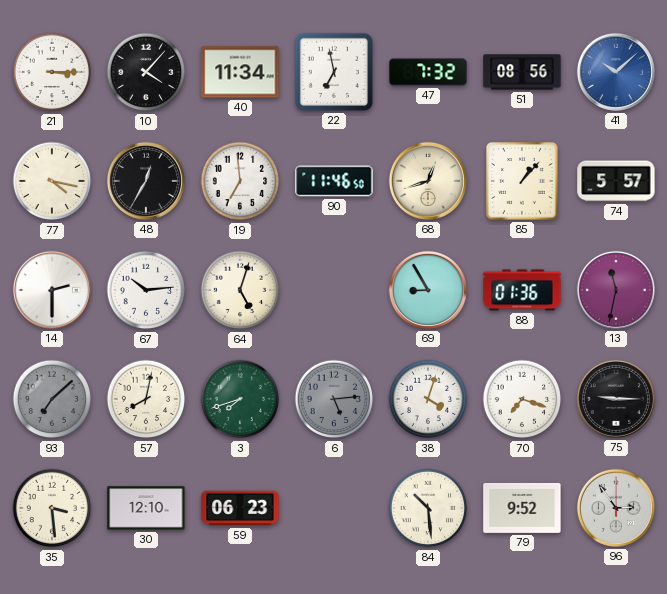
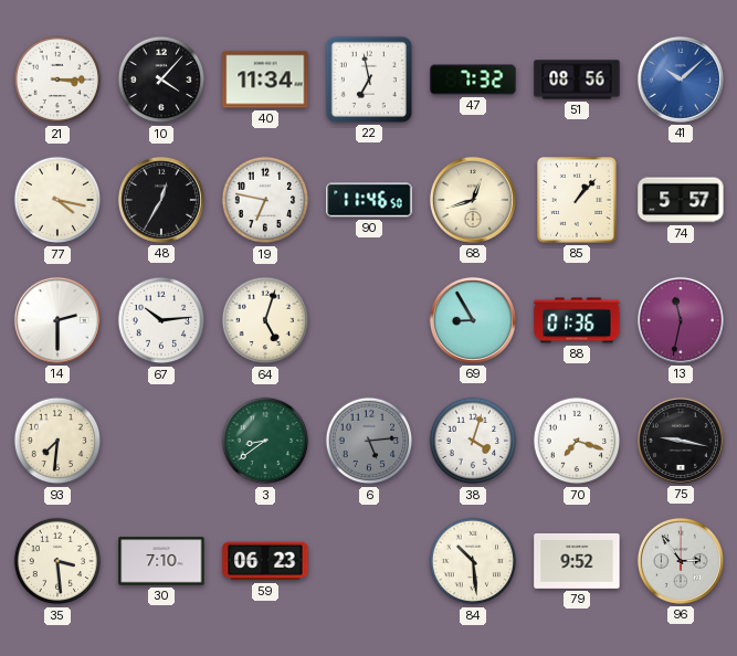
19: 6:59 -> 6:47
93: 7:08 -> 7:31
93 dial: grey -> cream
57: 8:02 -> none
3: 7:42 -> 8:39
75: 9:15 -> 9:17
30: 12:10 -> 7:10
